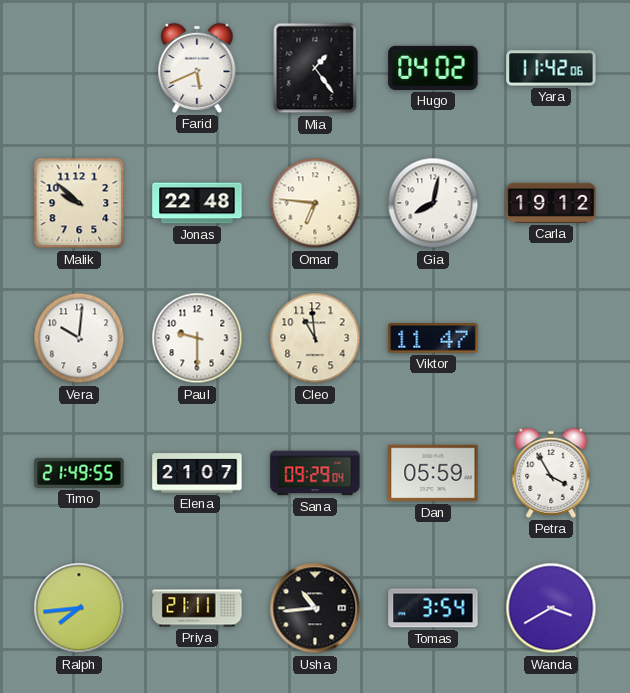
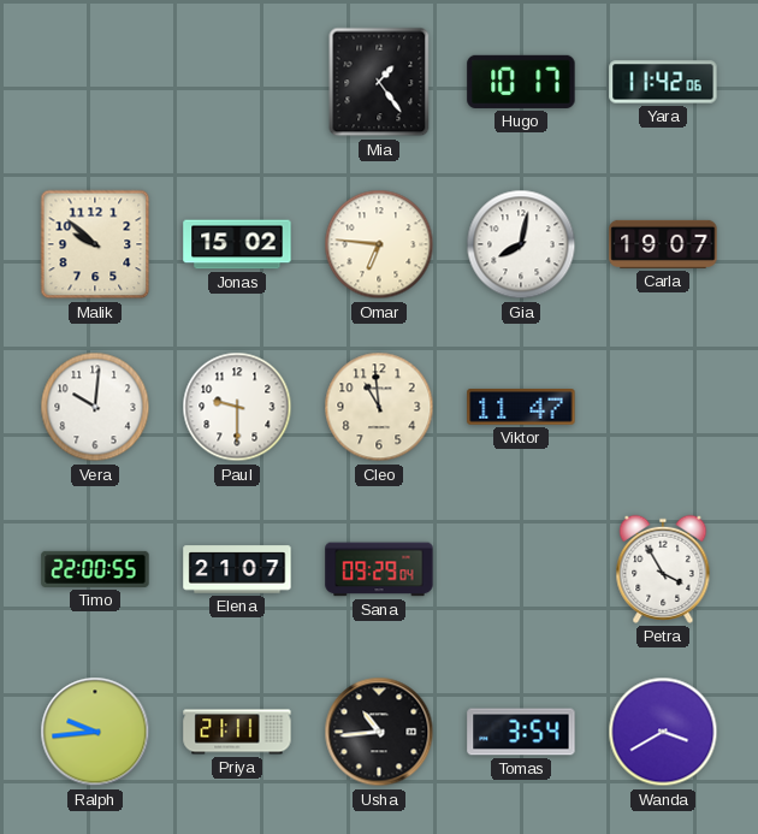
Farid: 5:41 -> none
Hugo: 04:02 -> 10:17
Jonas: 22:48 -> 15:02
Carla: 19:12 -> 19:07
Timo: 21:49 -> 22:00
Dan: 05:59 -> none
Ralph: 7:44 -> 9:44
